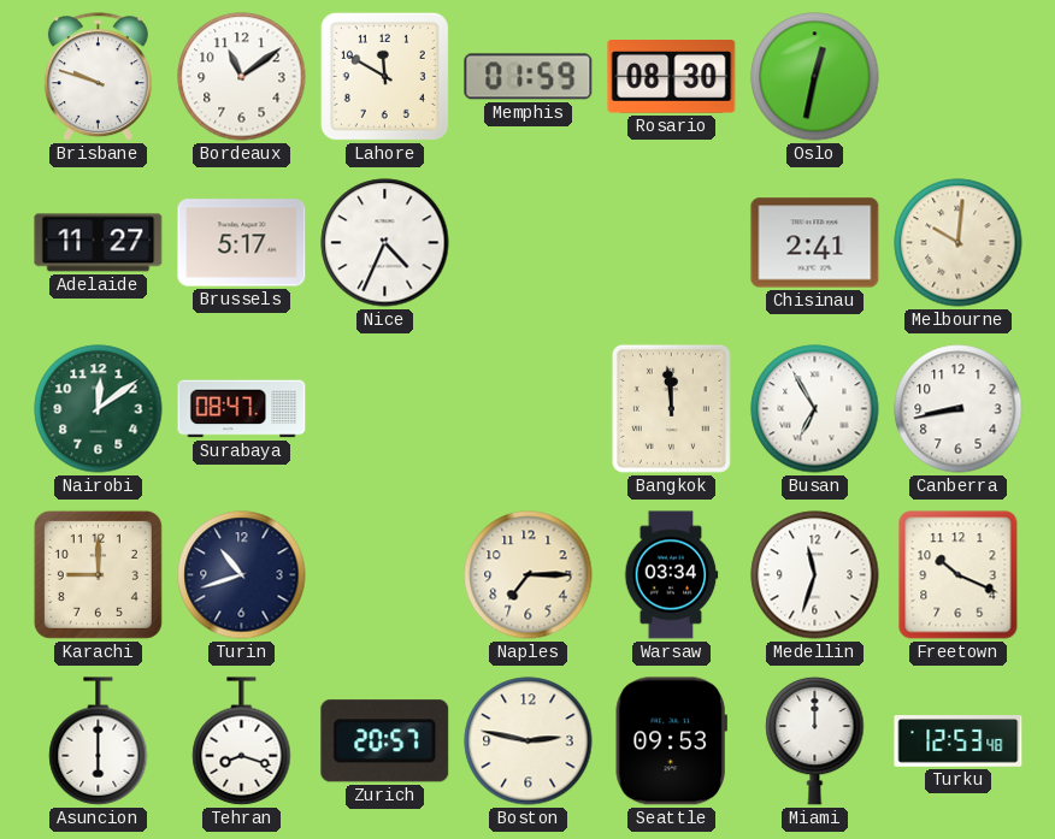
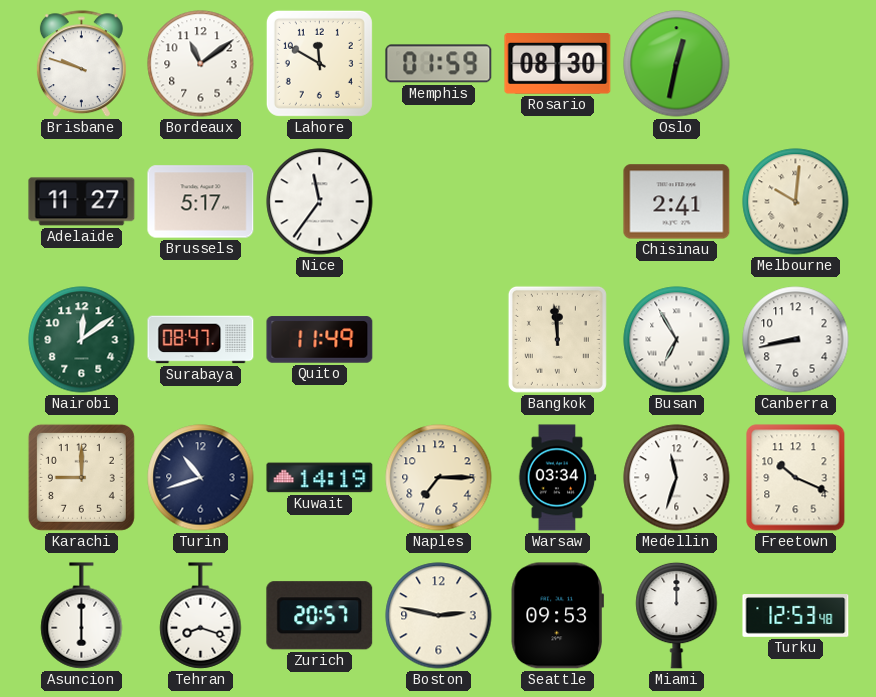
Nice: 4:34 -> 11:36
Quito: none -> 11:49
Kuwait: none -> 14:19
